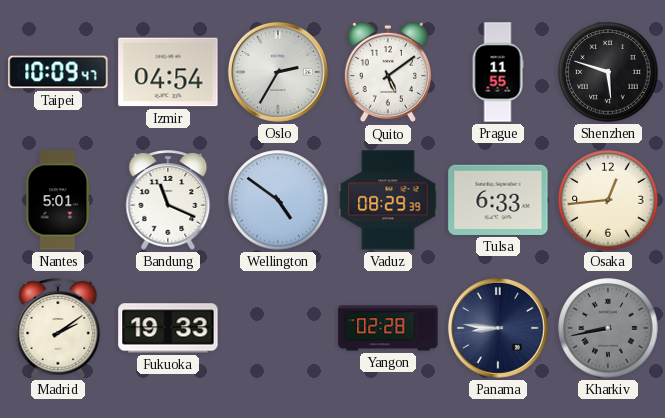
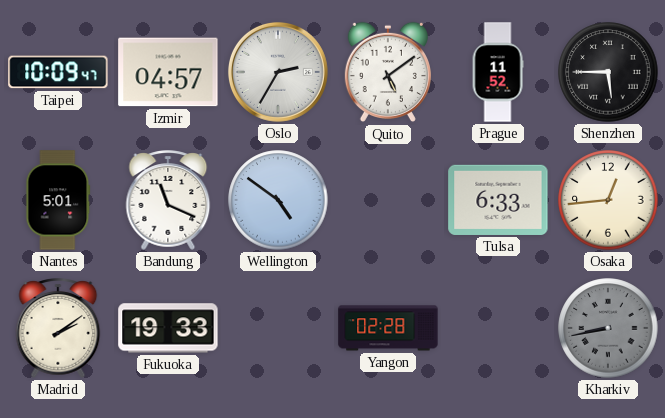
Izmir: 04:54 -> 04:57
Prague: 11:55 -> 11:52
Shenzhen: 5:48 -> 5:45
Vaduz: 08:29 -> none
Panama: 8:46 -> none
